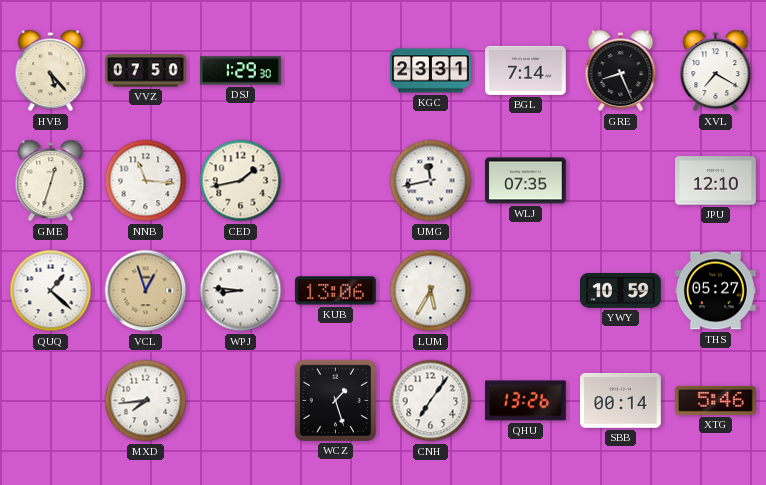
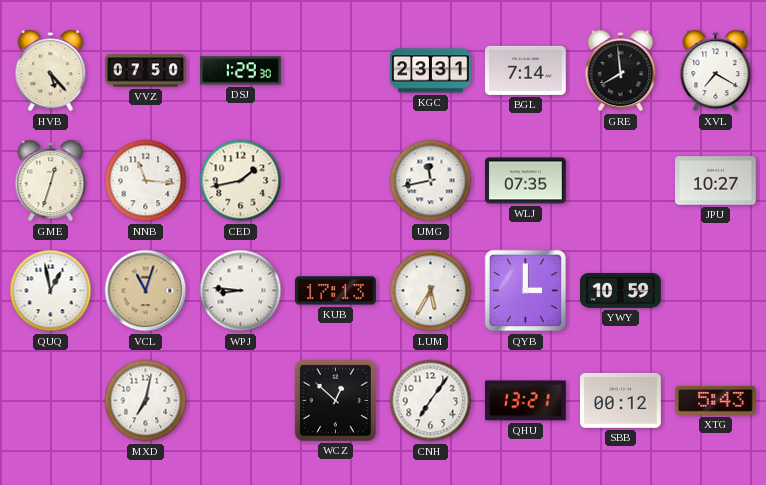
GRE: 8:26 -> 7:59
JPU: 12:10 -> 10:27
QUQ: 1:22 -> 12:58
VCL: 12:57 -> 11:03
KUB: 13:06 -> 17:13
QYB: none -> 3:00
THS: 05:27 -> none
MXD: 7:44 -> 7:02
WCZ: 1:27 -> 12:52
QHU: 13:26 -> 13:21
SBB: 00:14 -> 00:12
XTG: 5:46 -> 5:43
